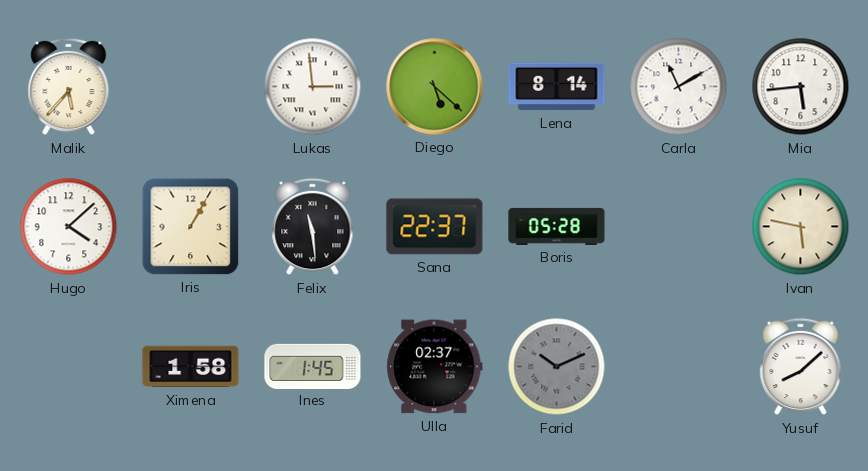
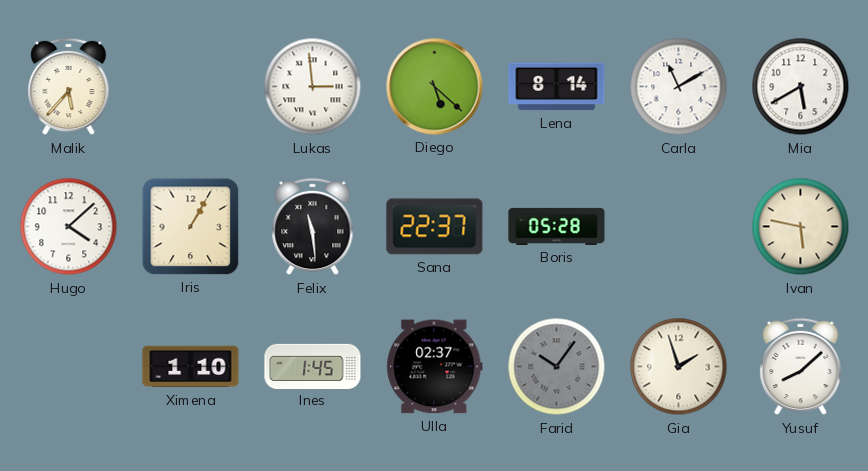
Mia: 5:44 -> 5:40
Ximena: 1:58 -> 1:10
Farid: 10:11 -> 10:06
Gia: none -> 1:57
